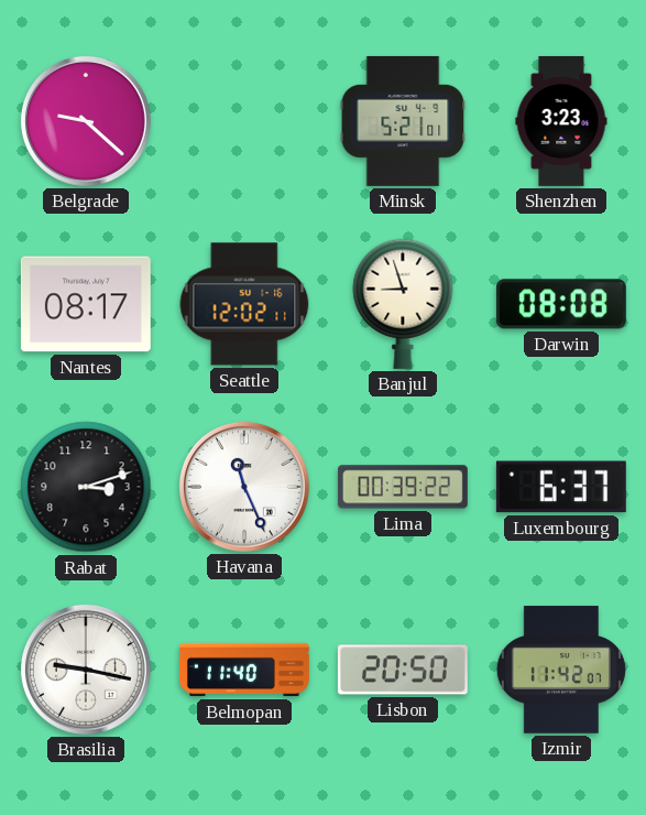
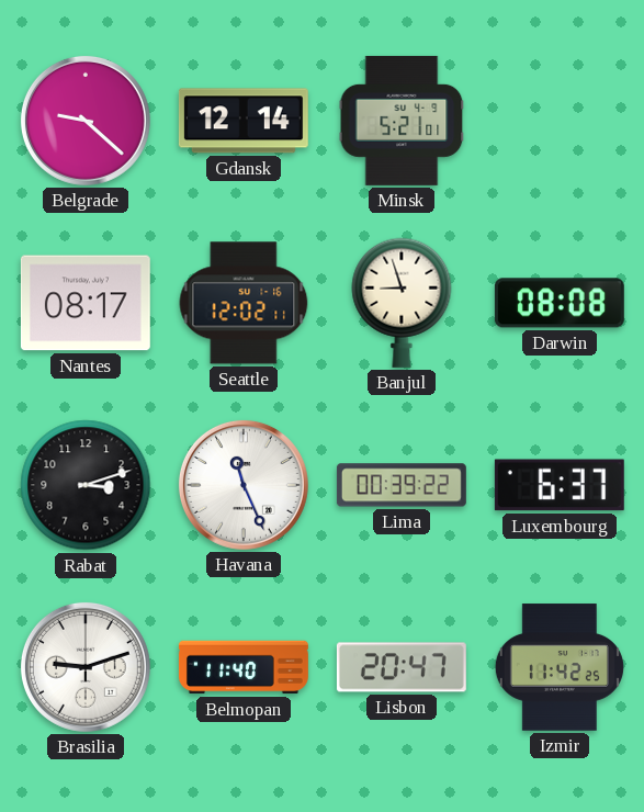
Gdansk: none -> 12:14
Shenzhen: 3:23 -> none
Brasilia: 9:17 -> 9:12
Lisbon: 20:50 -> 20:47
Izmir: 11:42:07 -> 11:42:25
